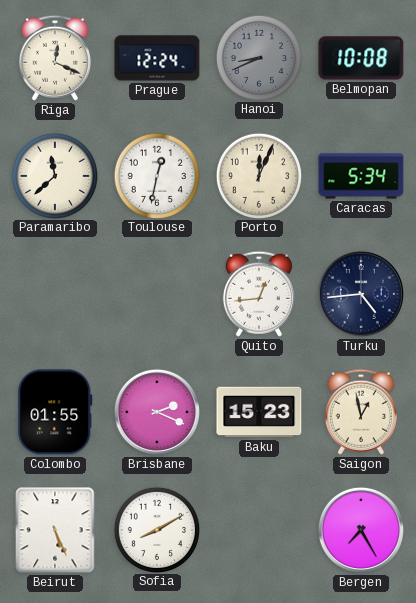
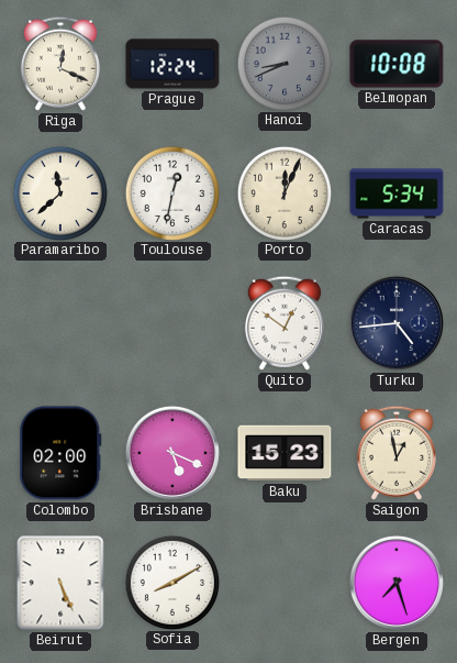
Quito: 12:44 -> 12:51
Colombo: 01:55 -> 02:00
Brisbane: 2:19 -> 5:19
Bergen: 7:25 -> 7:27
